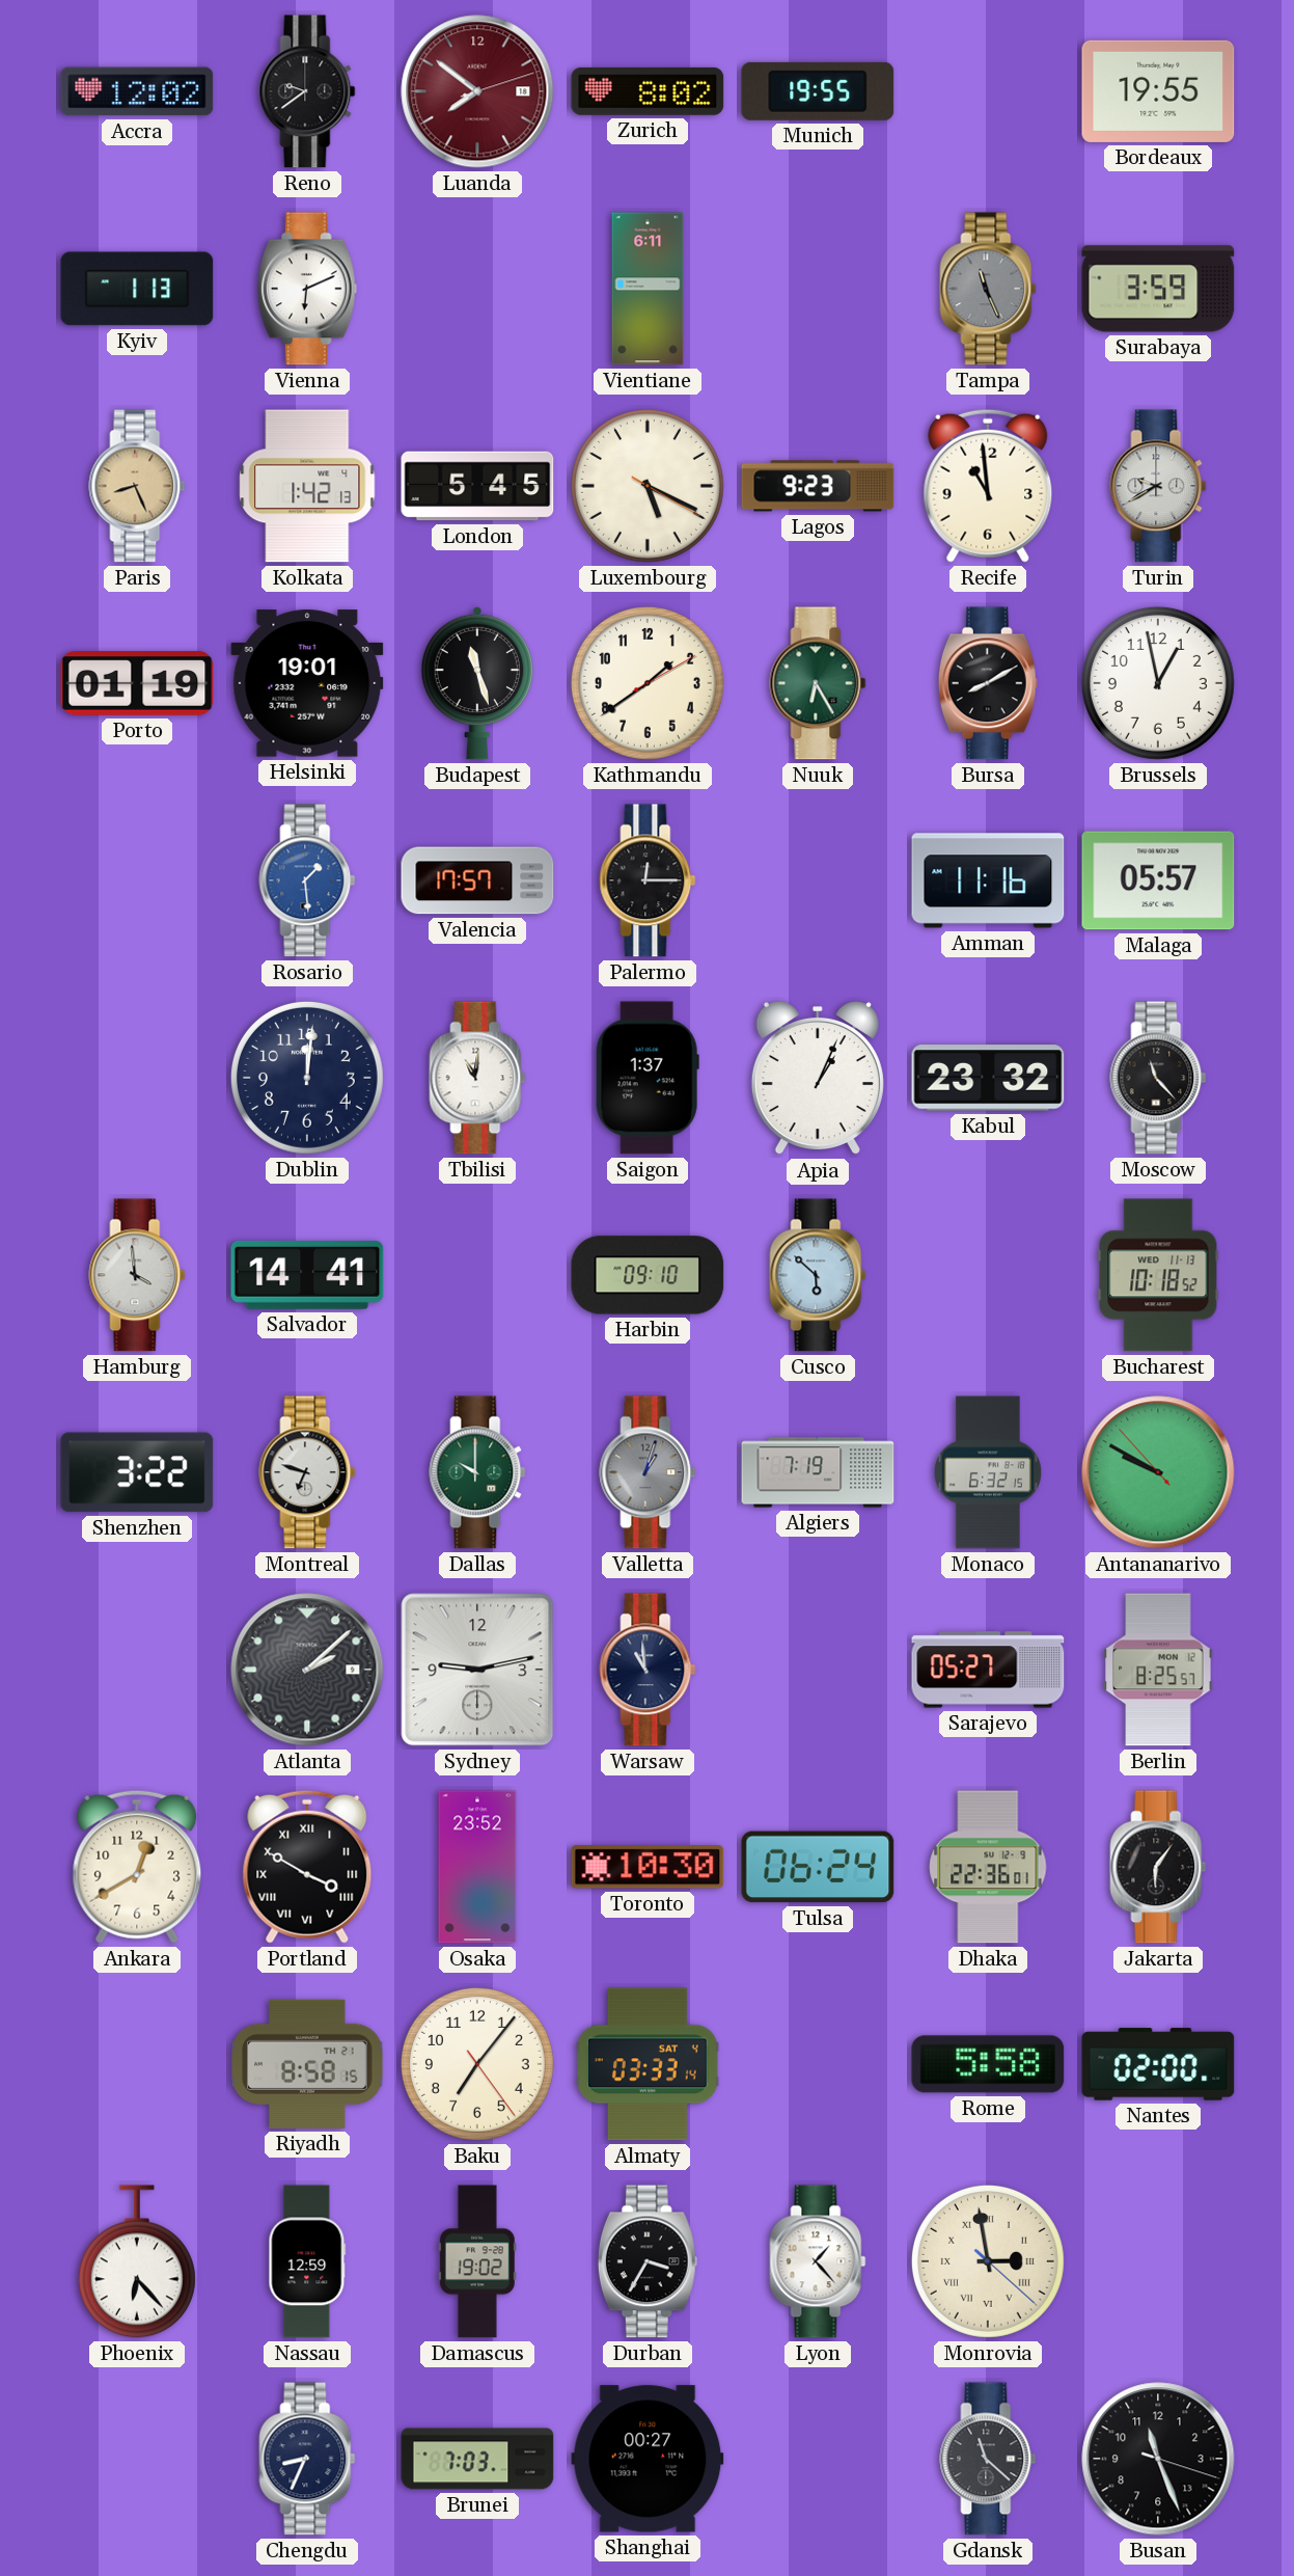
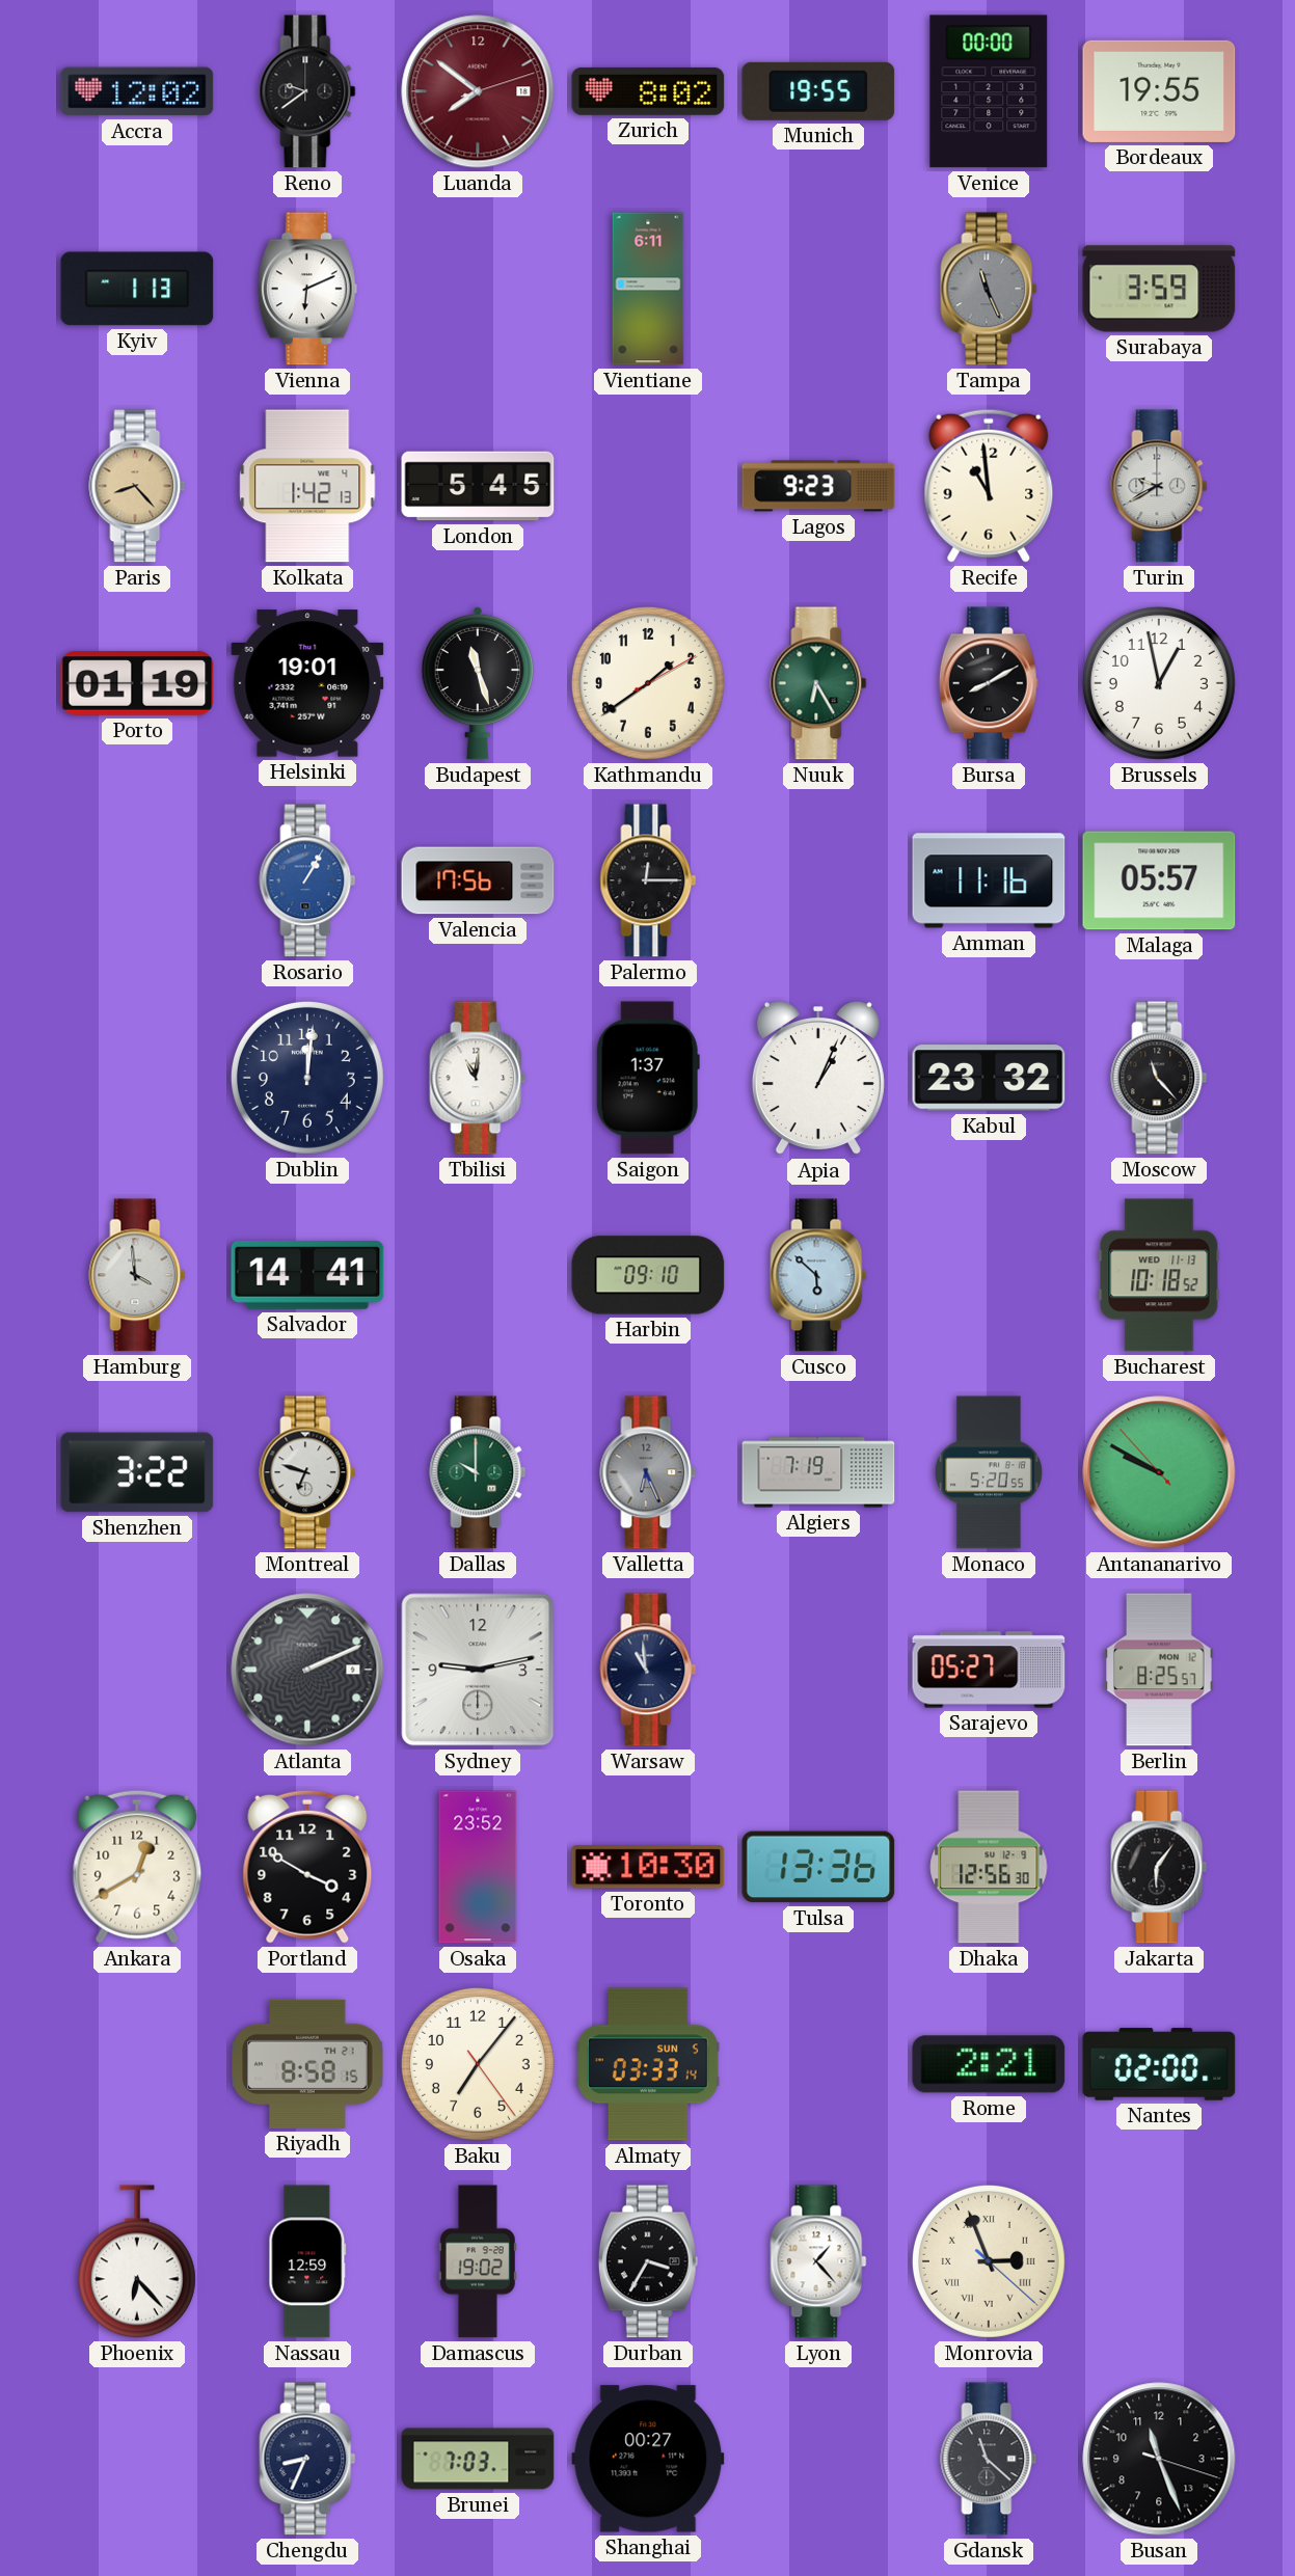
Venice: none -> 00:00
Paris: 8:26 -> 8:23
Luxembourg: 5:19 -> none
Rosario: 1:29 -> 1:05
Valencia: 17:57 -> 17:56
Valletta: 1:03 -> 6:26
Monaco: 6:32 -> 5:20
Atlanta: 2:08 -> 2:11
Portland numerals: Roman -> Arabic
Tulsa: 06:24 -> 13:36
Dhaka: 22:36 -> 12:56
Almaty date: SAT 4 -> SUN 5
Rome: 5:58 -> 2:21
Monrovia: 2:58 -> 2:56
